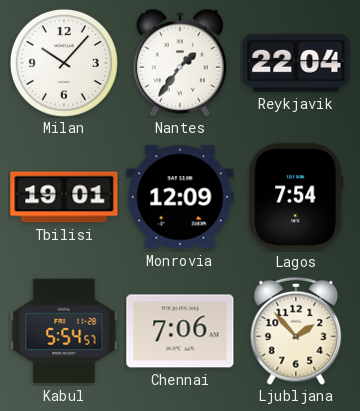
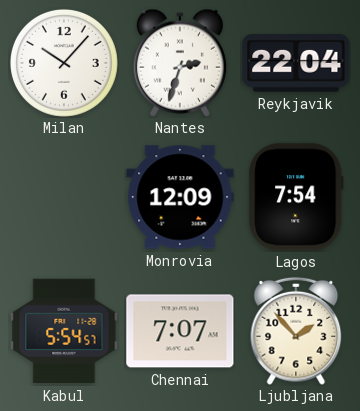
Nantes: 1:36 -> 2:33
Tbilisi: 19:01 -> none
Chennai: 7:06 -> 7:07
